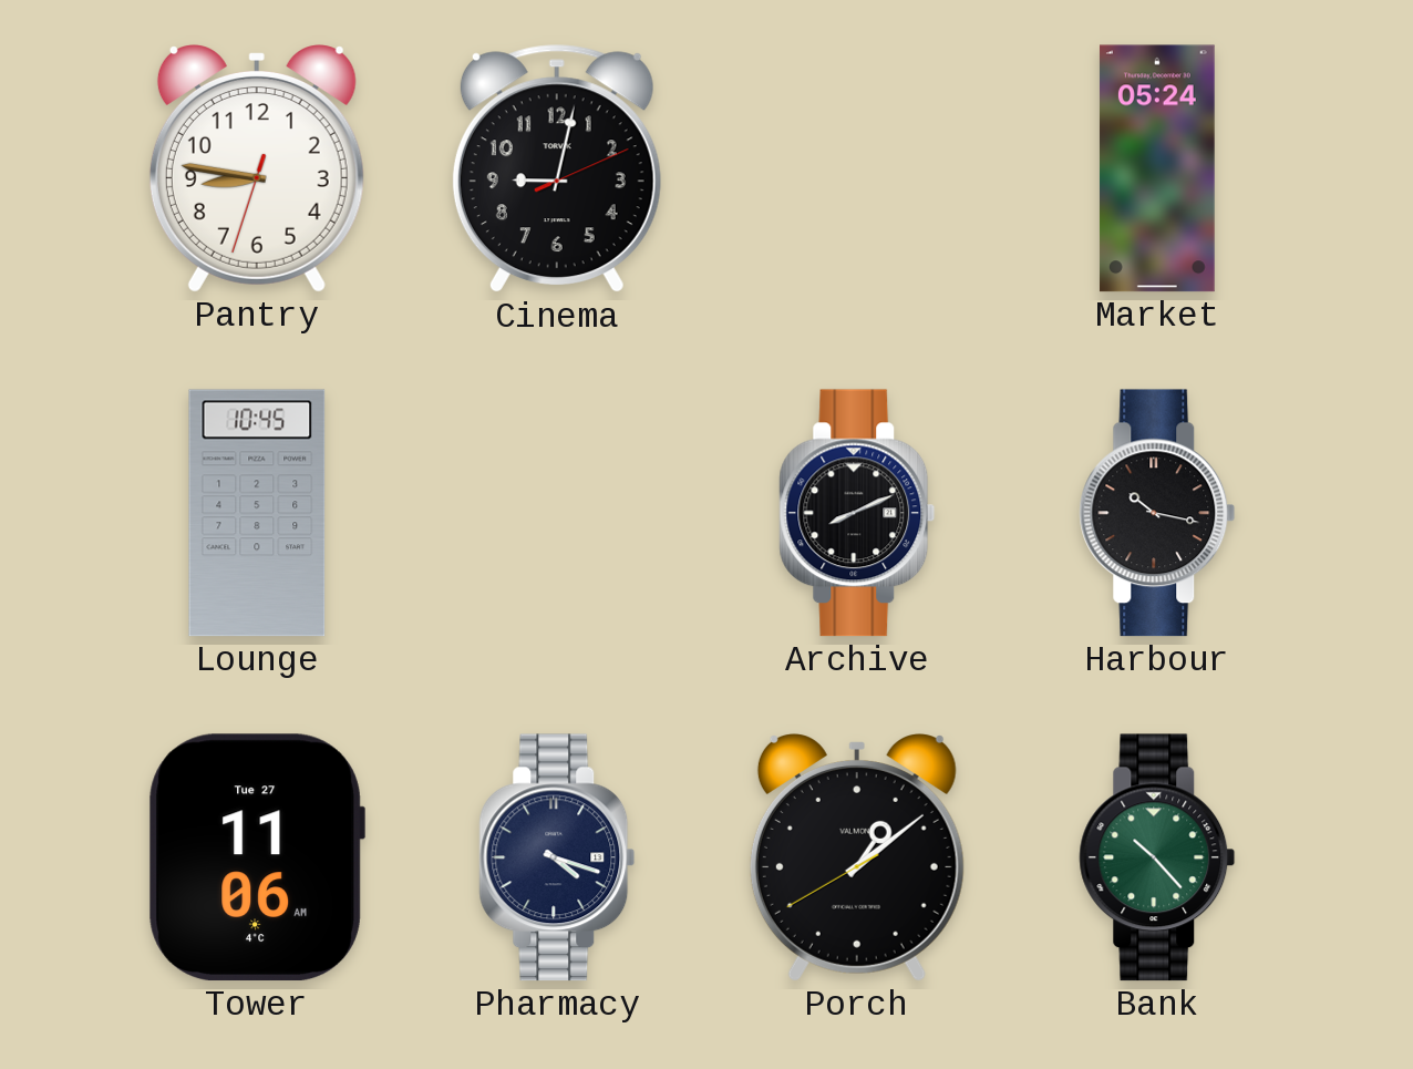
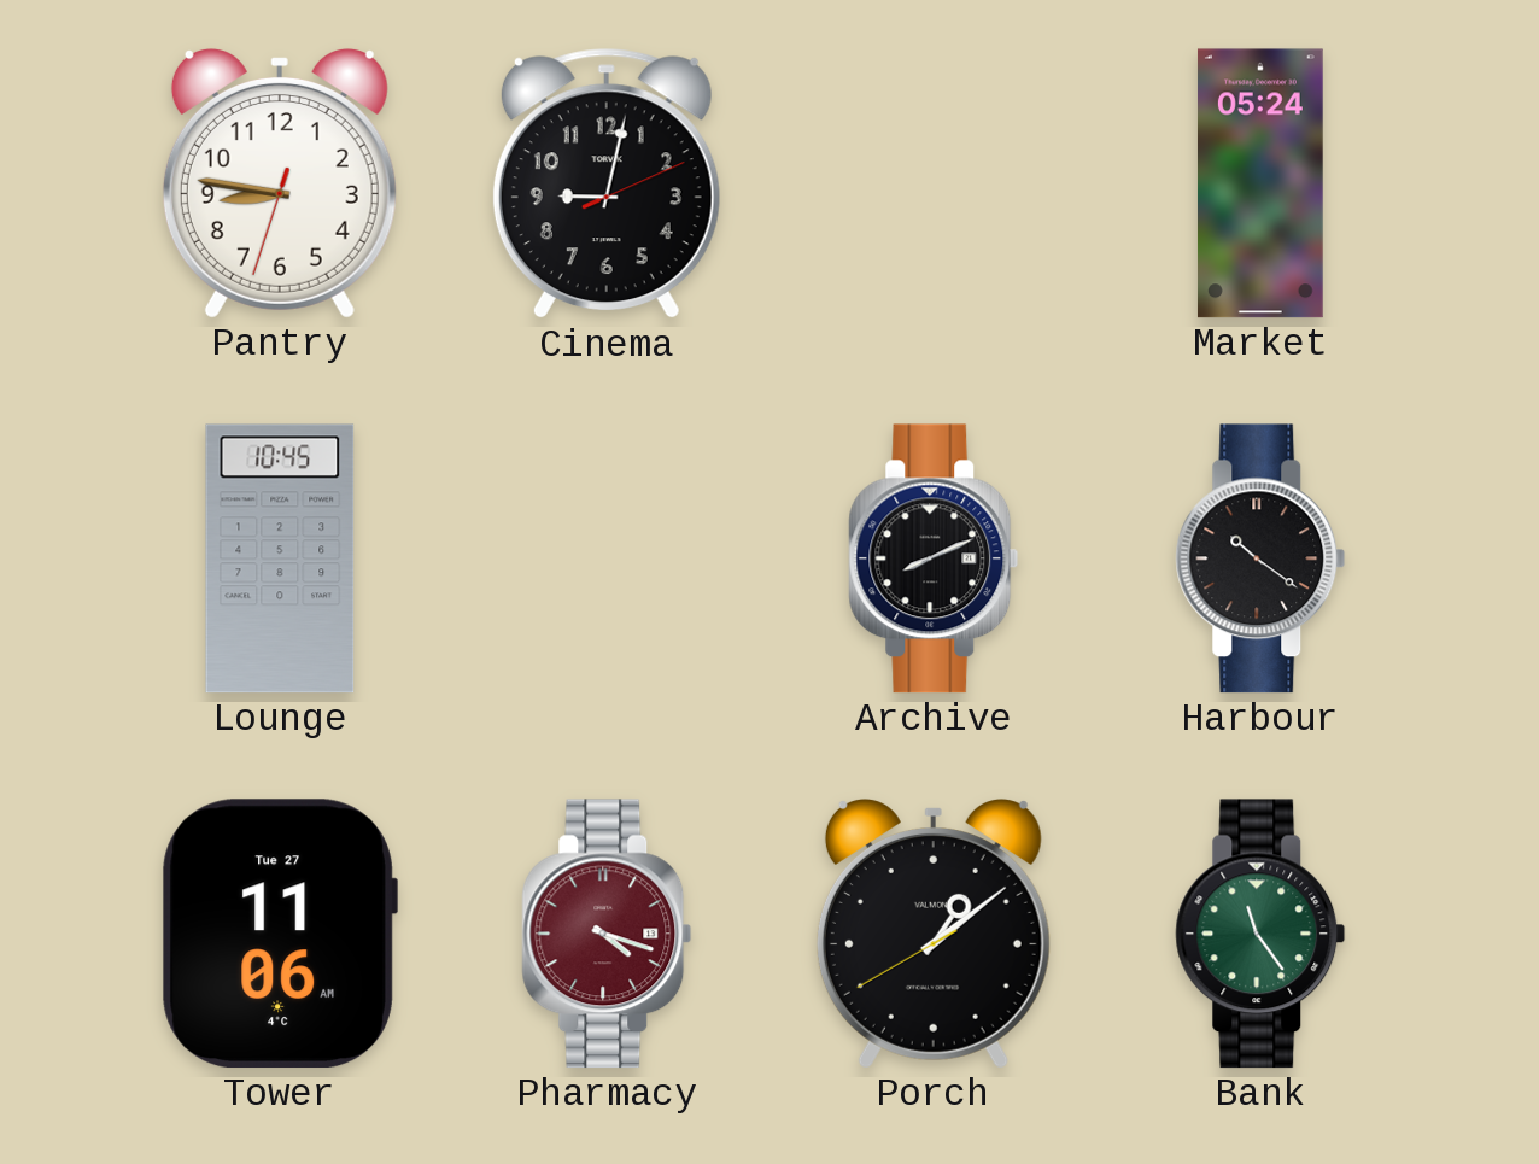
Harbour: 10:17 -> 10:21
Pharmacy dial: navy -> burgundy
Bank: 10:23 -> 11:24
